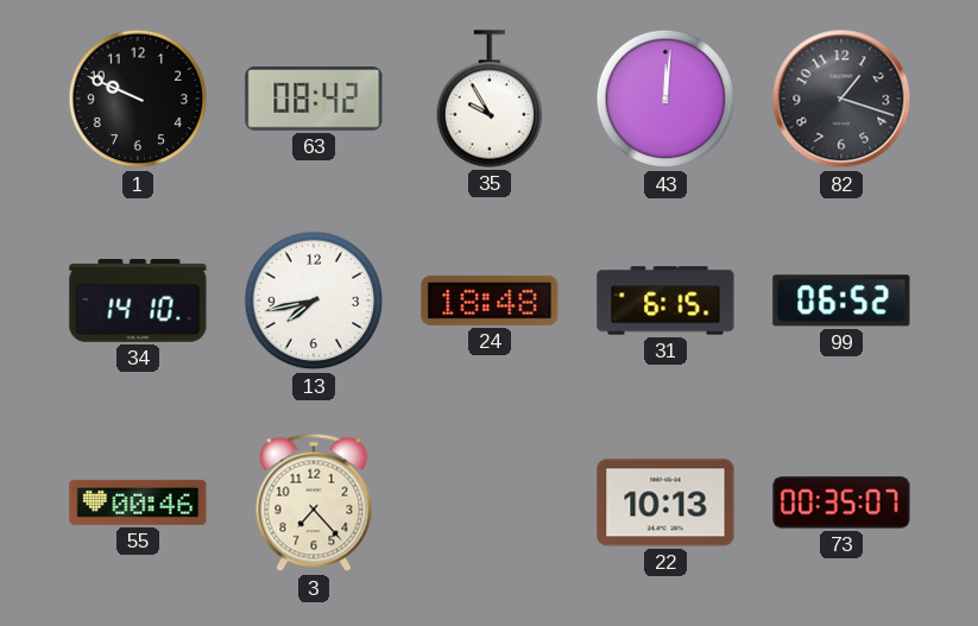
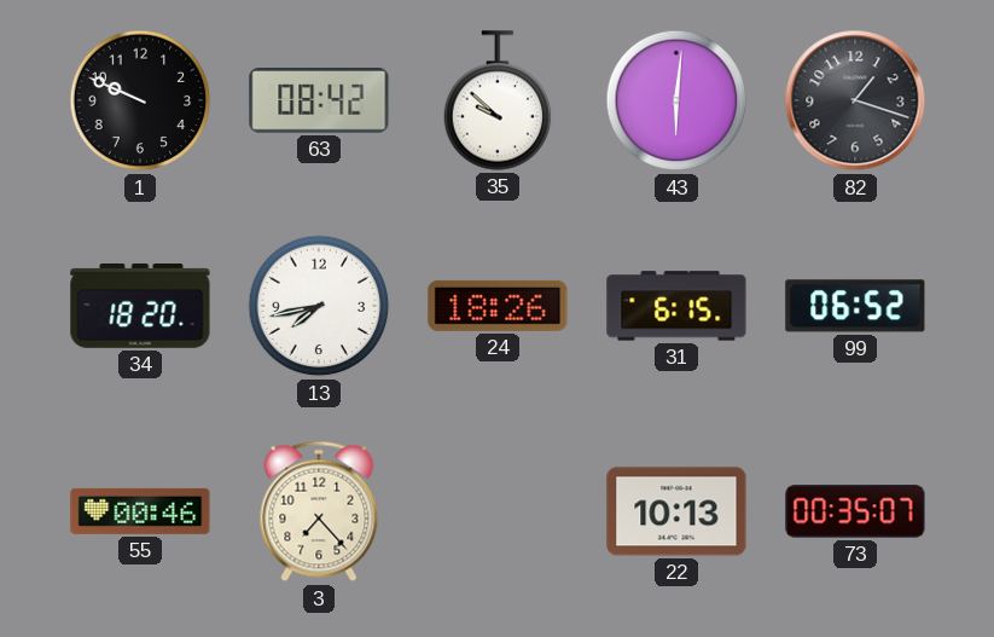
35: 9:55 -> 9:52
43: 12:01 -> 6:01
34: 14:10 -> 18:20
24: 18:48 -> 18:26
